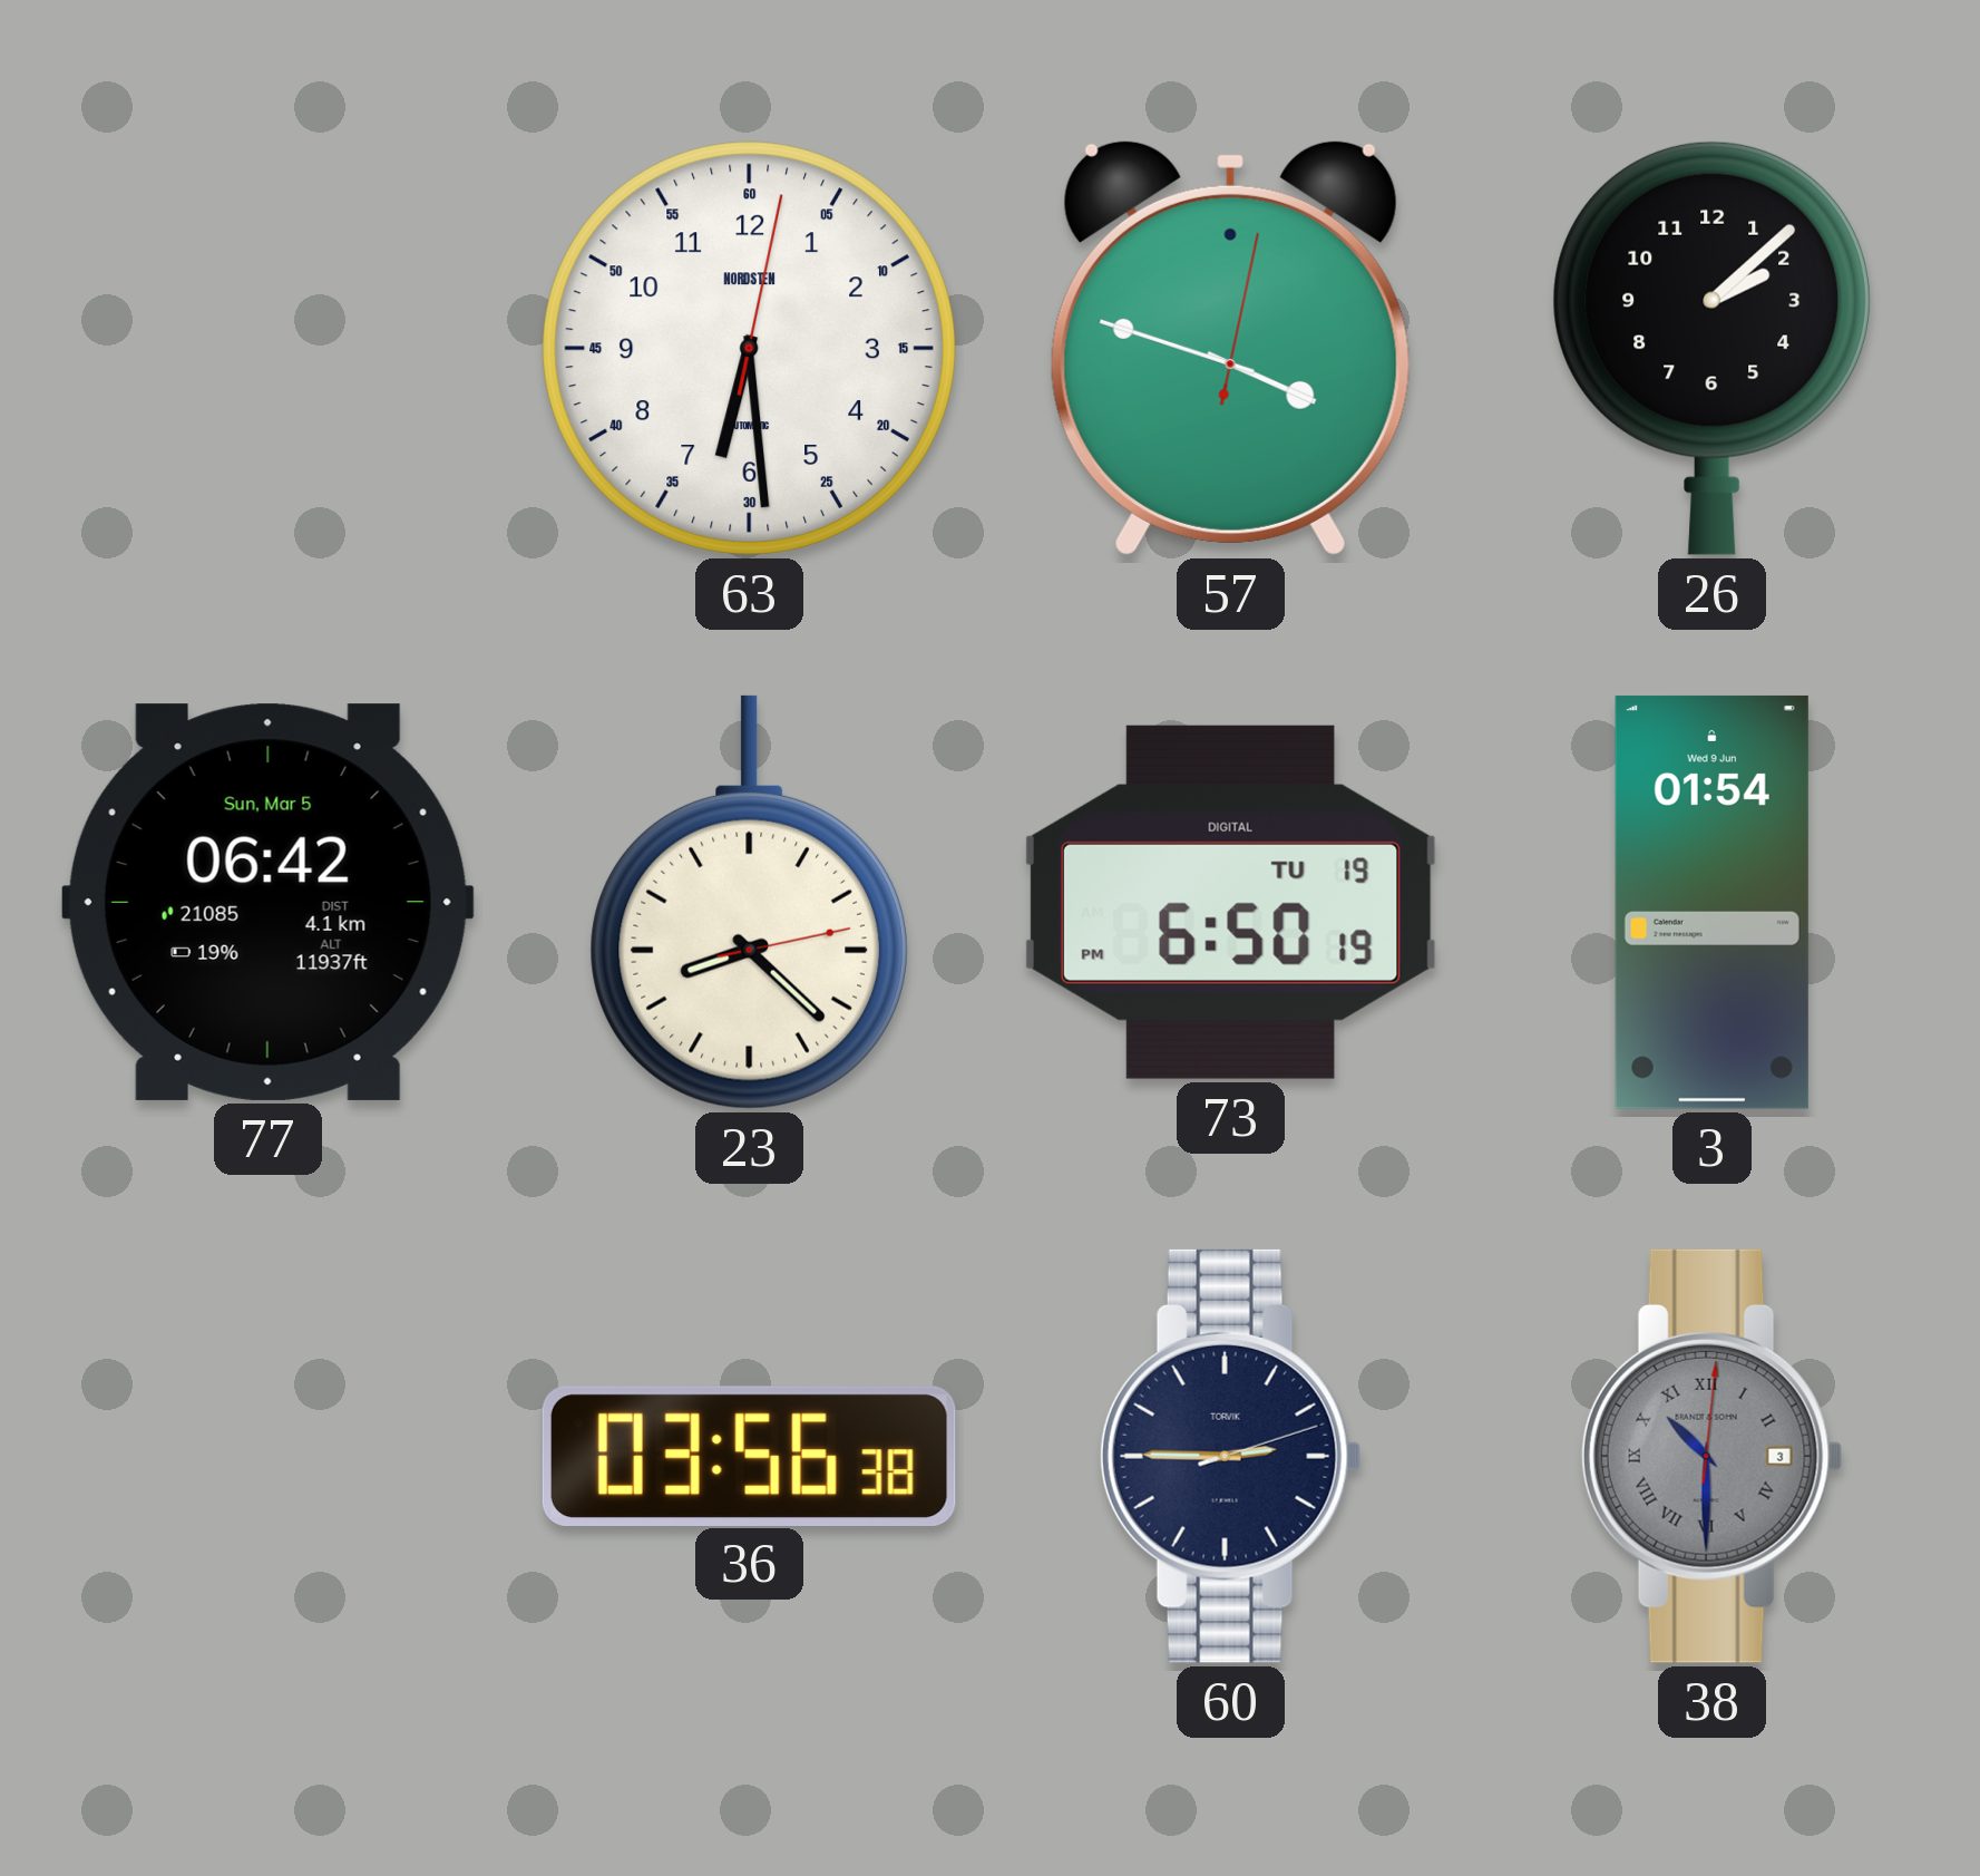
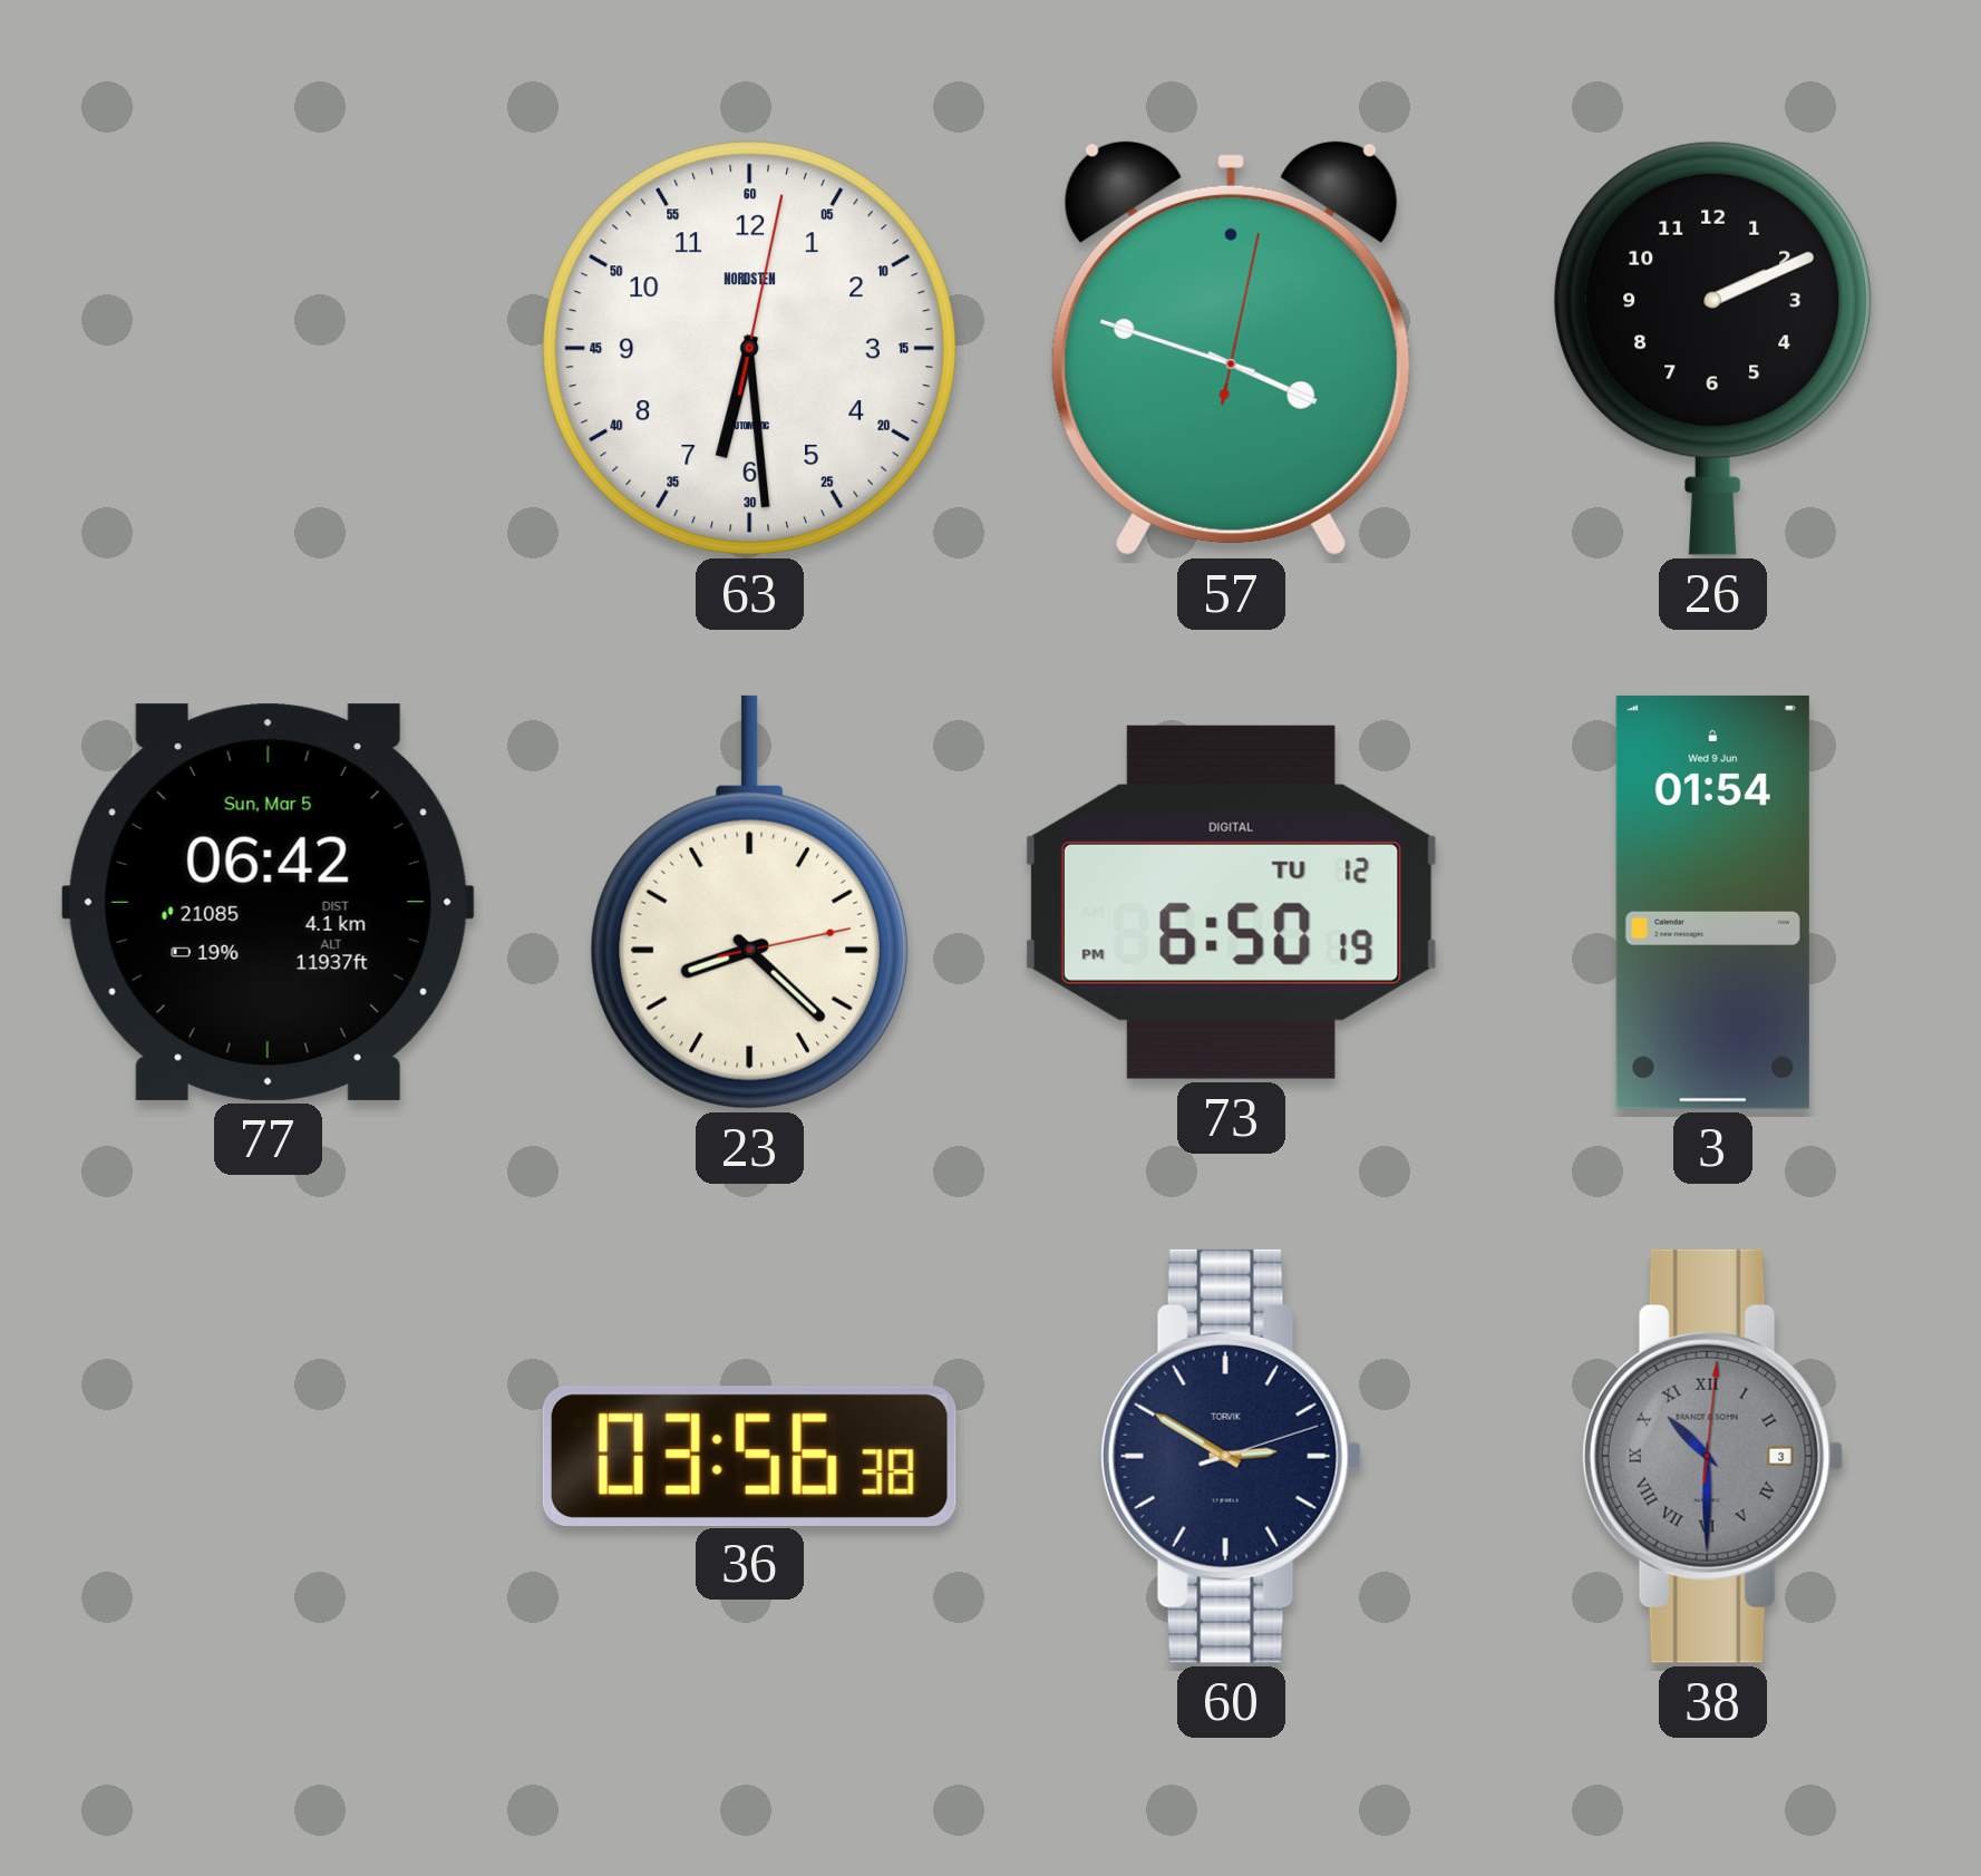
26: 2:08 -> 2:11
73 date: TU 19 -> TU 12
60: 2:45 -> 2:50
